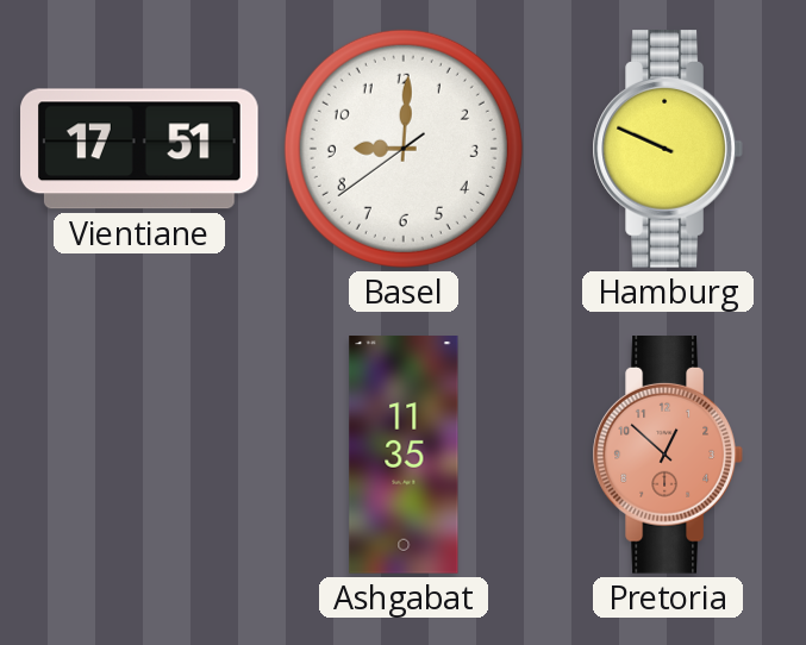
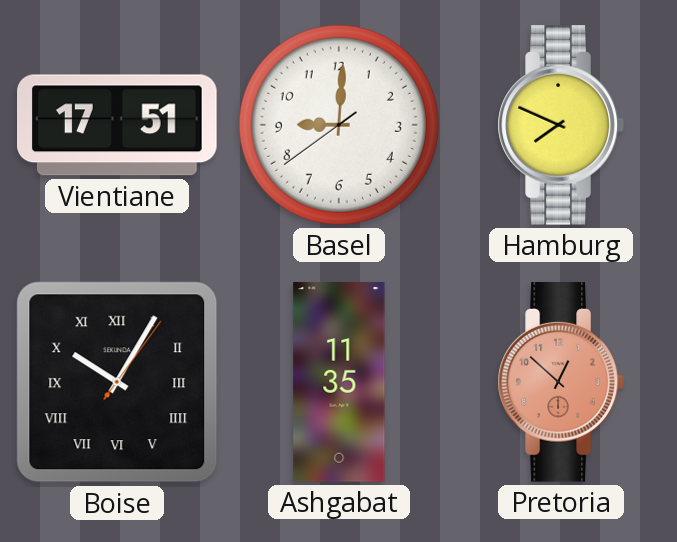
Hamburg: 9:49 -> 7:49
Boise: none -> 10:05
